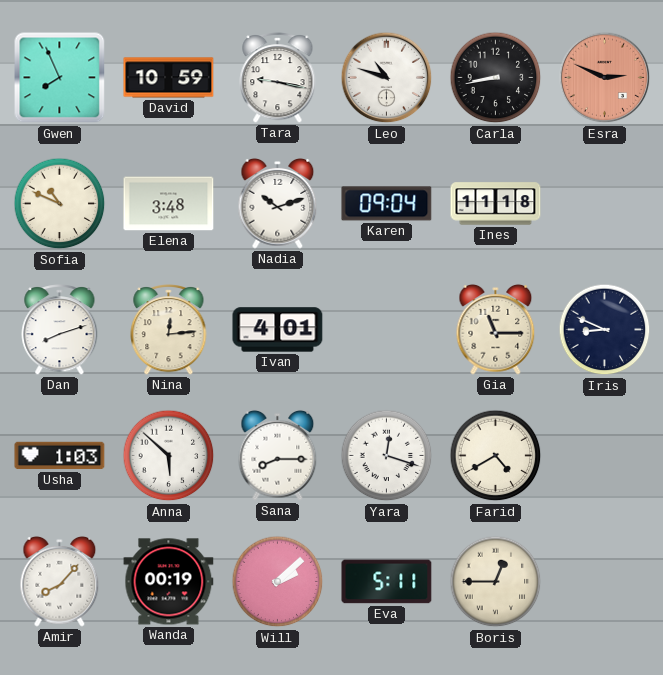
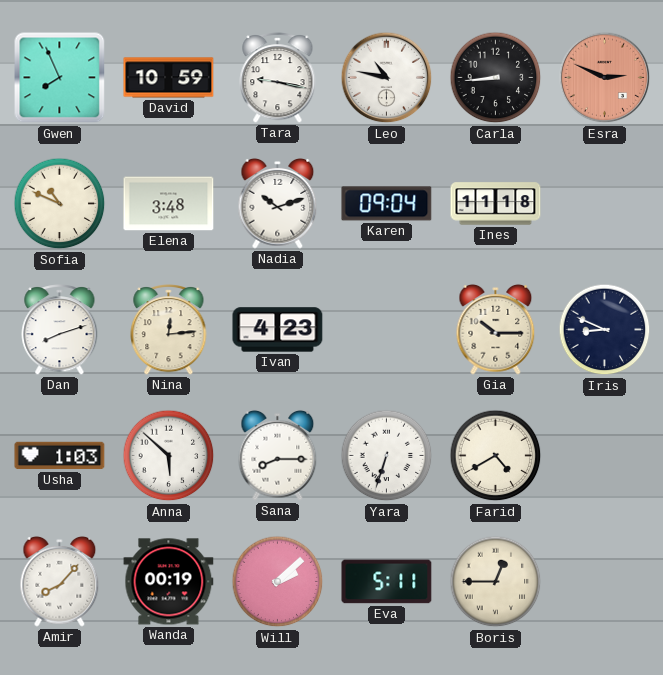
Leo: 10:48 -> 10:47
Carla: 8:43 -> 8:44
Ivan: 4:01 -> 4:23
Gia: 11:15 -> 10:15
Yara: 12:18 -> 6:33
